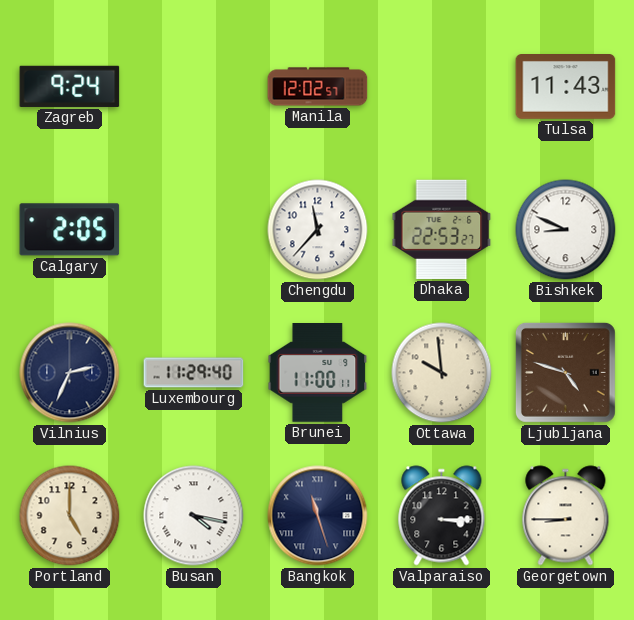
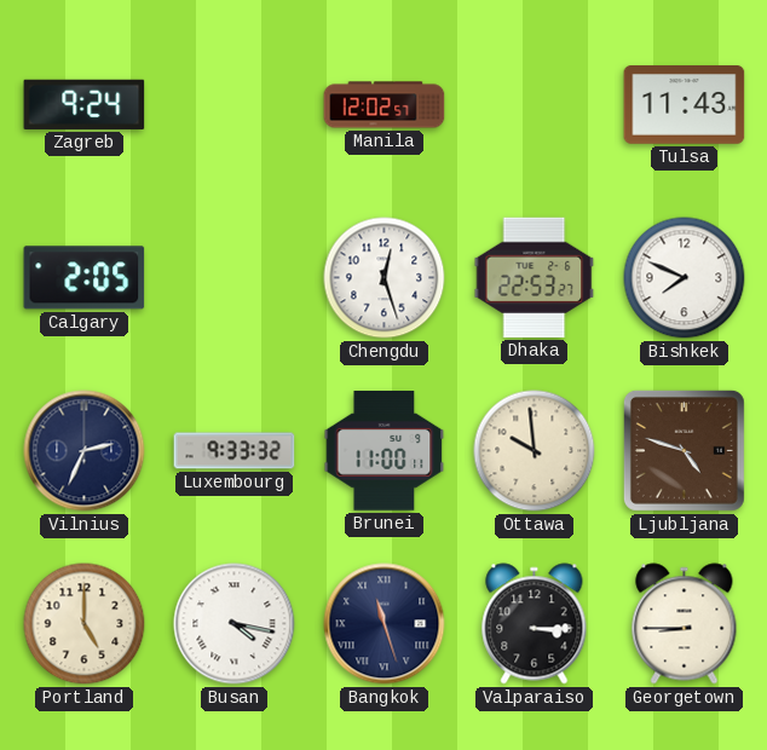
Chengdu: 11:37 -> 12:27
Bishkek: 8:49 -> 7:49
Luxembourg: 11:29 -> 9:33
